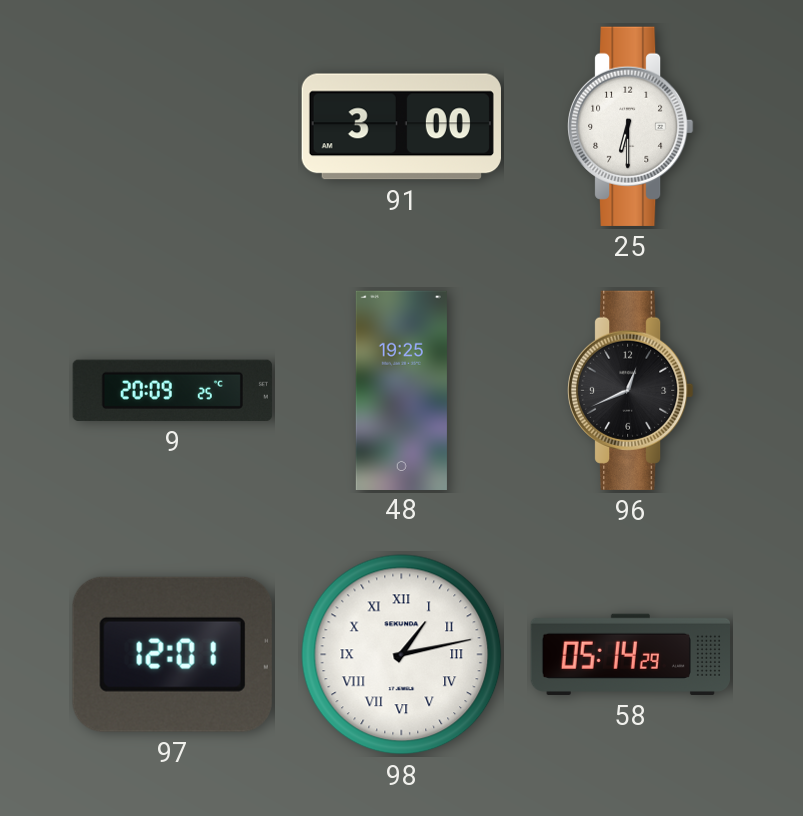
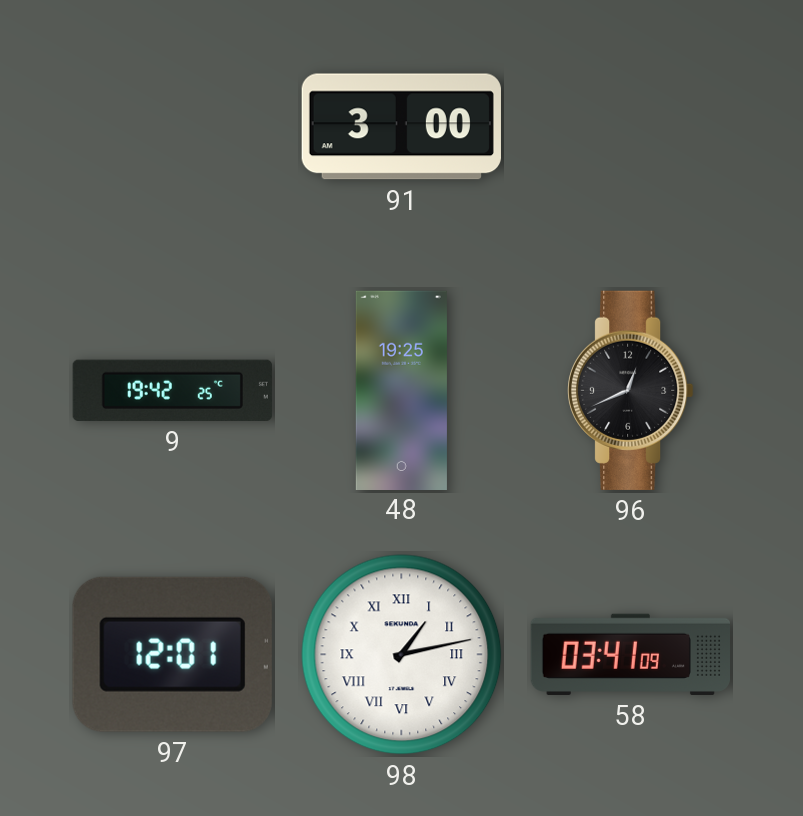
25: 6:30 -> none
9: 20:09 -> 19:42
58: 05:14 -> 03:41
